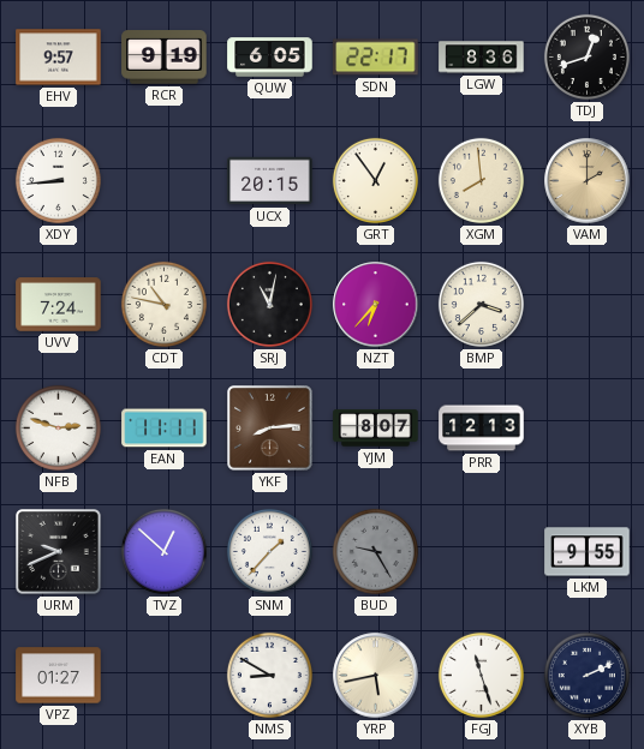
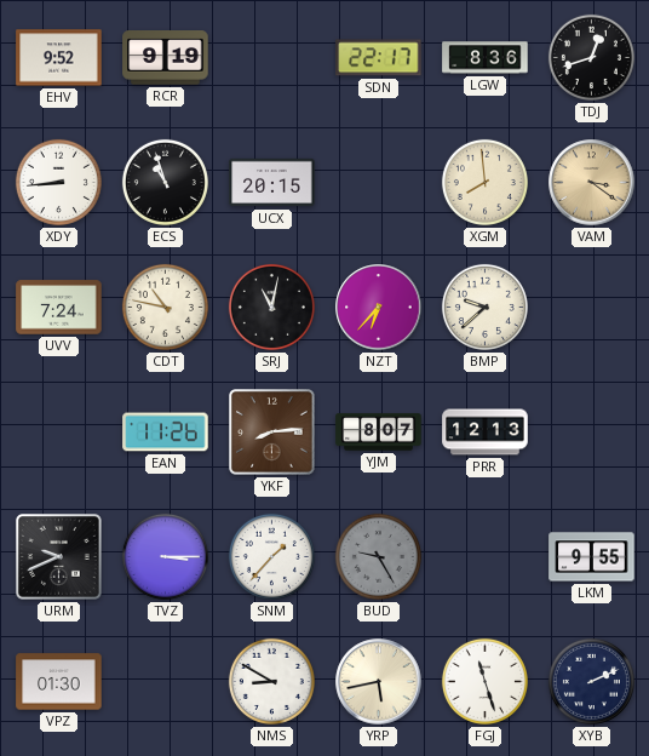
EHV: 9:57 -> 9:52
QUW: 6:05 -> none
ECS: none -> 10:57
GRT: 12:54 -> none
VAM: 2:00 -> 3:21
BMP: 3:38 -> 9:38
NFB: 2:48 -> none
EAN: 11:11 -> 11:26
TVZ: 12:52 -> 3:15
VPZ: 01:27 -> 01:30
